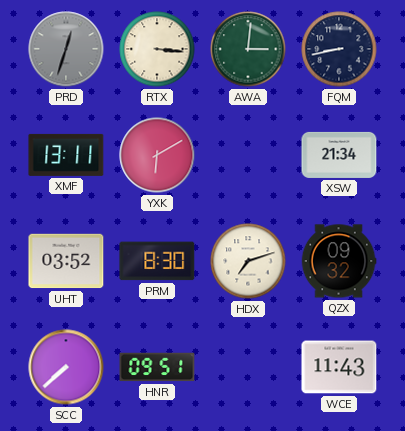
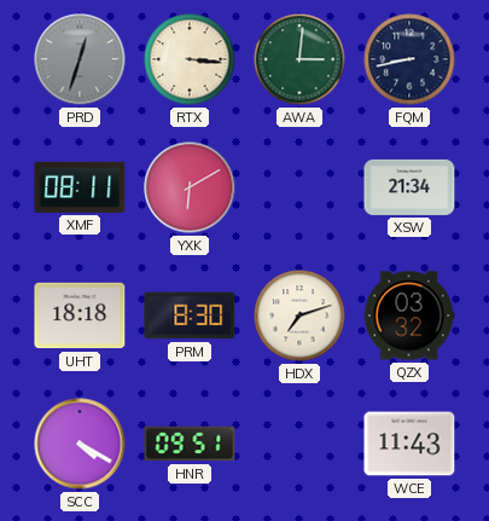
XMF: 13:11 -> 08:11
UHT: 03:52 -> 18:18
QZX: 09:32 -> 03:32
SCC: 7:38 -> 4:20
